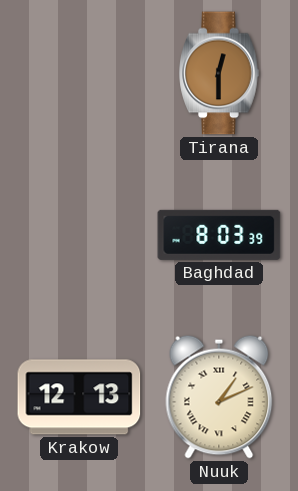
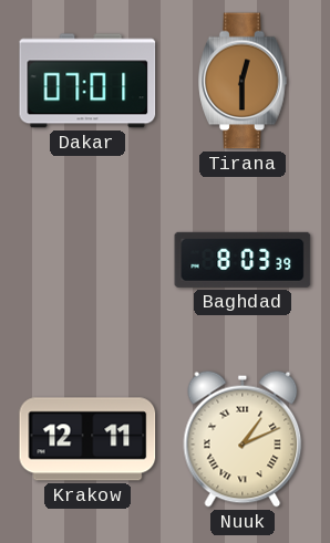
Dakar: none -> 07:01
Krakow: 12:13 -> 12:11
